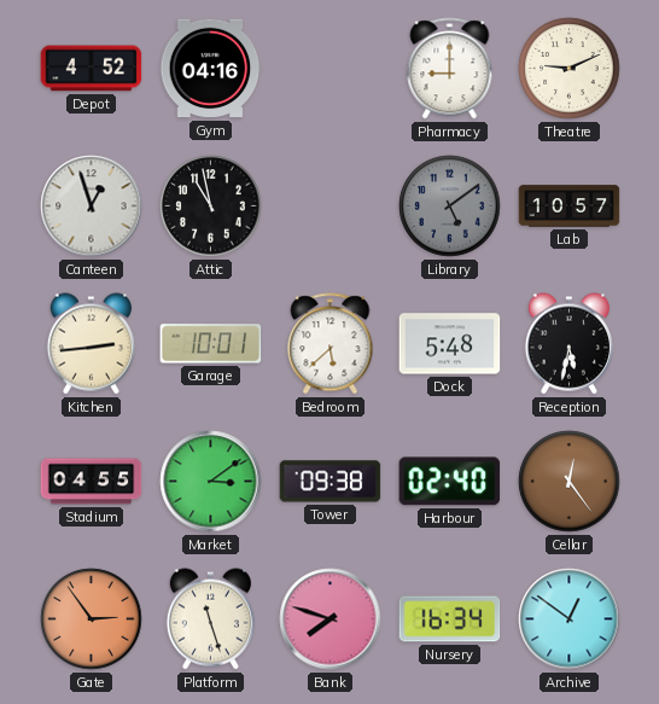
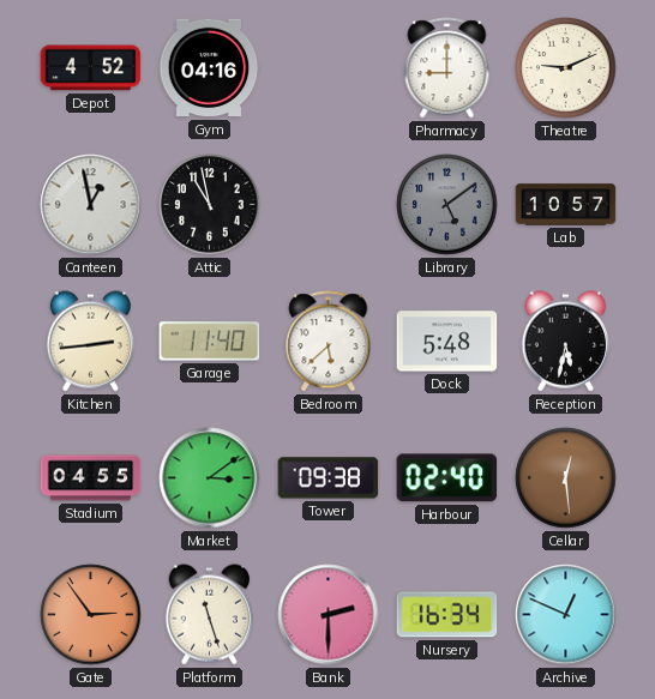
Canteen: 12:57 -> 12:58
Garage: 10:01 -> 11:40
Cellar: 12:24 -> 12:29
Bank: 7:48 -> 2:30
Archive: 12:51 -> 12:49
